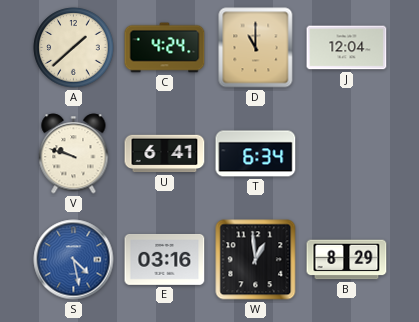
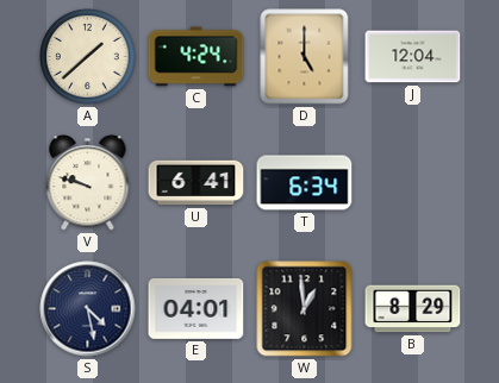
D: 11:00 -> 5:00
S dial: blue -> navy
E: 03:16 -> 04:01
